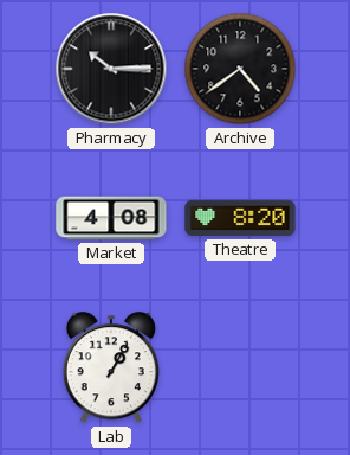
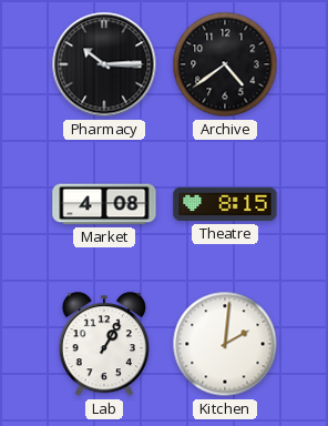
Theatre: 8:20 -> 8:15
Kitchen: none -> 2:01
